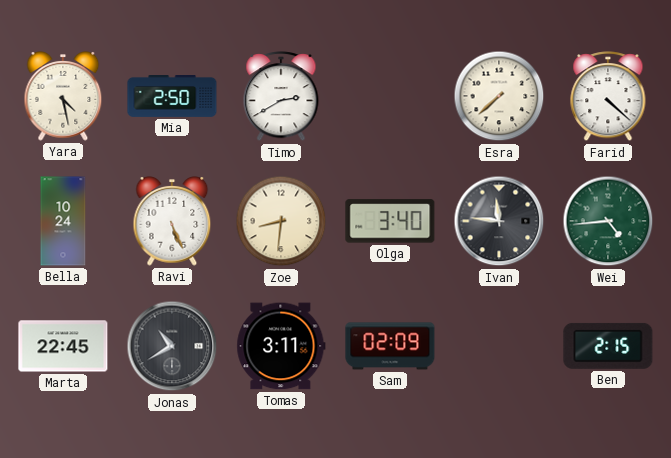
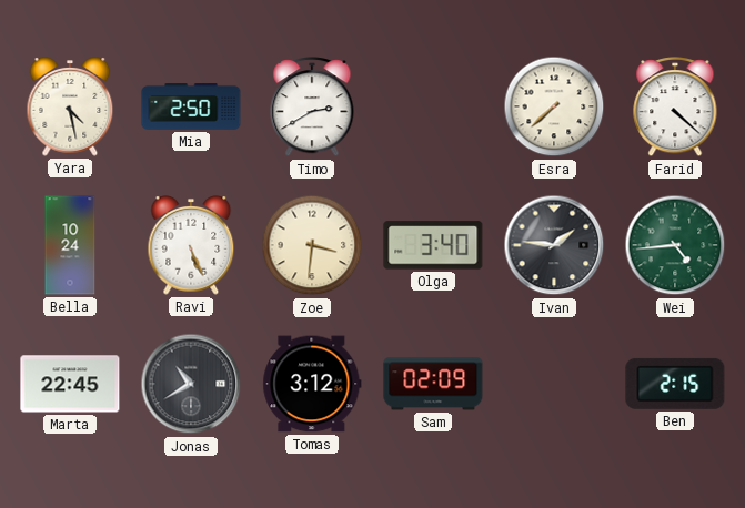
Zoe: 8:31 -> 3:31
Ivan: 11:46 -> 1:46
Tomas: 3:11 -> 3:12
